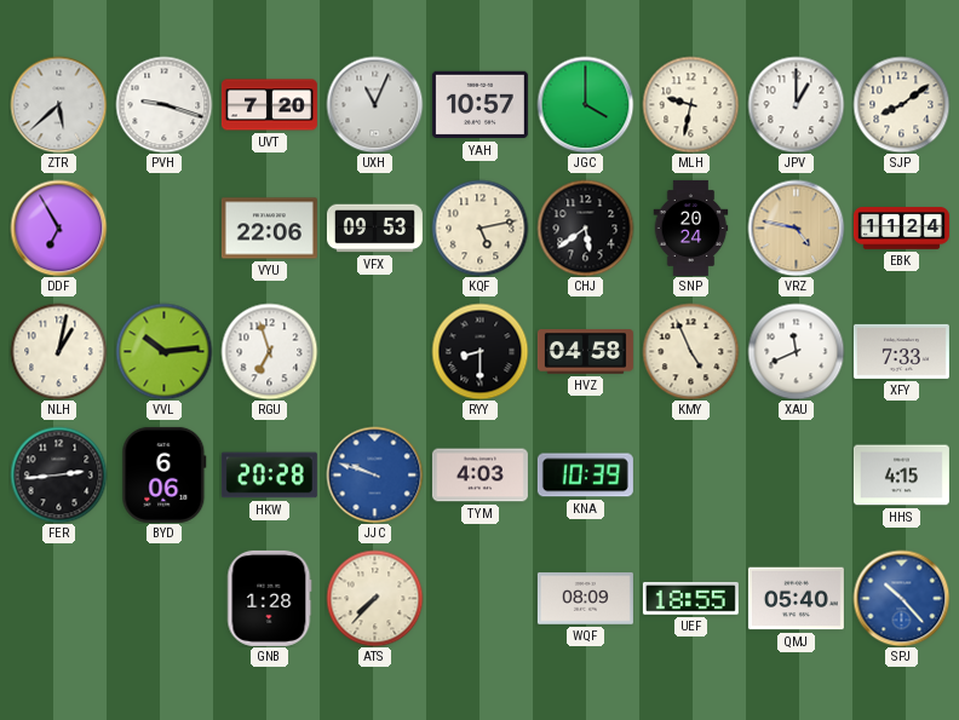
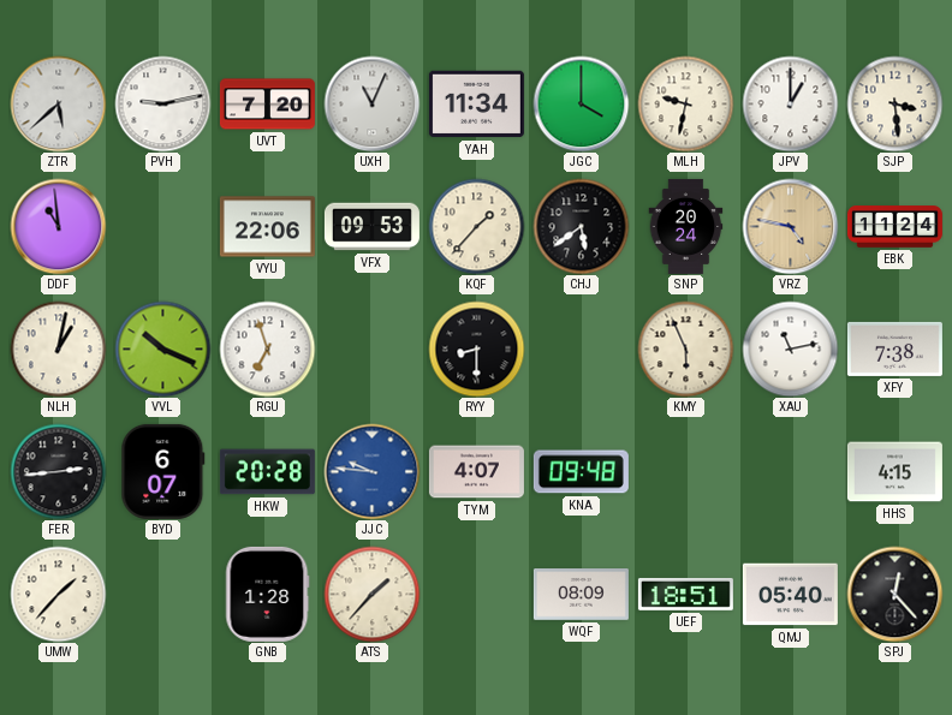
PVH: 9:18 -> 9:13
YAH: 10:57 -> 11:34
SJP: 8:09 -> 3:29
DDF: 6:55 -> 10:59
KQF: 5:13 -> 1:37
VVL: 10:14 -> 10:19
HVZ: 04:58 -> none
KMY: 4:56 -> 5:56
XAU: 11:41 -> 11:13
XFY: 7:33 -> 7:38
BYD: 6:06 -> 6:07
JJC: 9:48 -> 9:46
TYM: 4:03 -> 4:07
KNA: 10:39 -> 09:48
UMW: none -> 1:37
ATS: 7:37 -> 1:37
UEF: 18:55 -> 18:51
SPJ: 10:23 -> 12:23
SPJ dial: blue -> black
